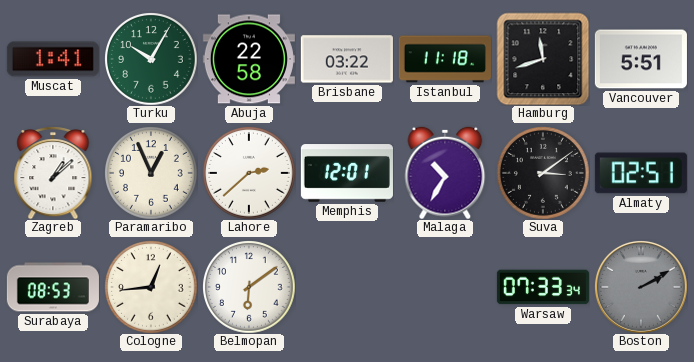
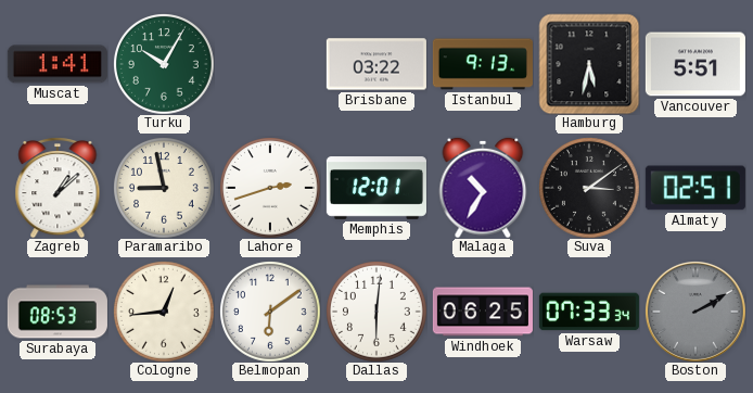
Abuja: 22:58 -> none
Istanbul: 11:18 -> 9:13
Hamburg: 11:42 -> 5:32
Paramaribo: 12:56 -> 8:58
Lahore: 2:38 -> 2:42
Dallas: none -> 6:01
Windhoek: none -> 06:25
